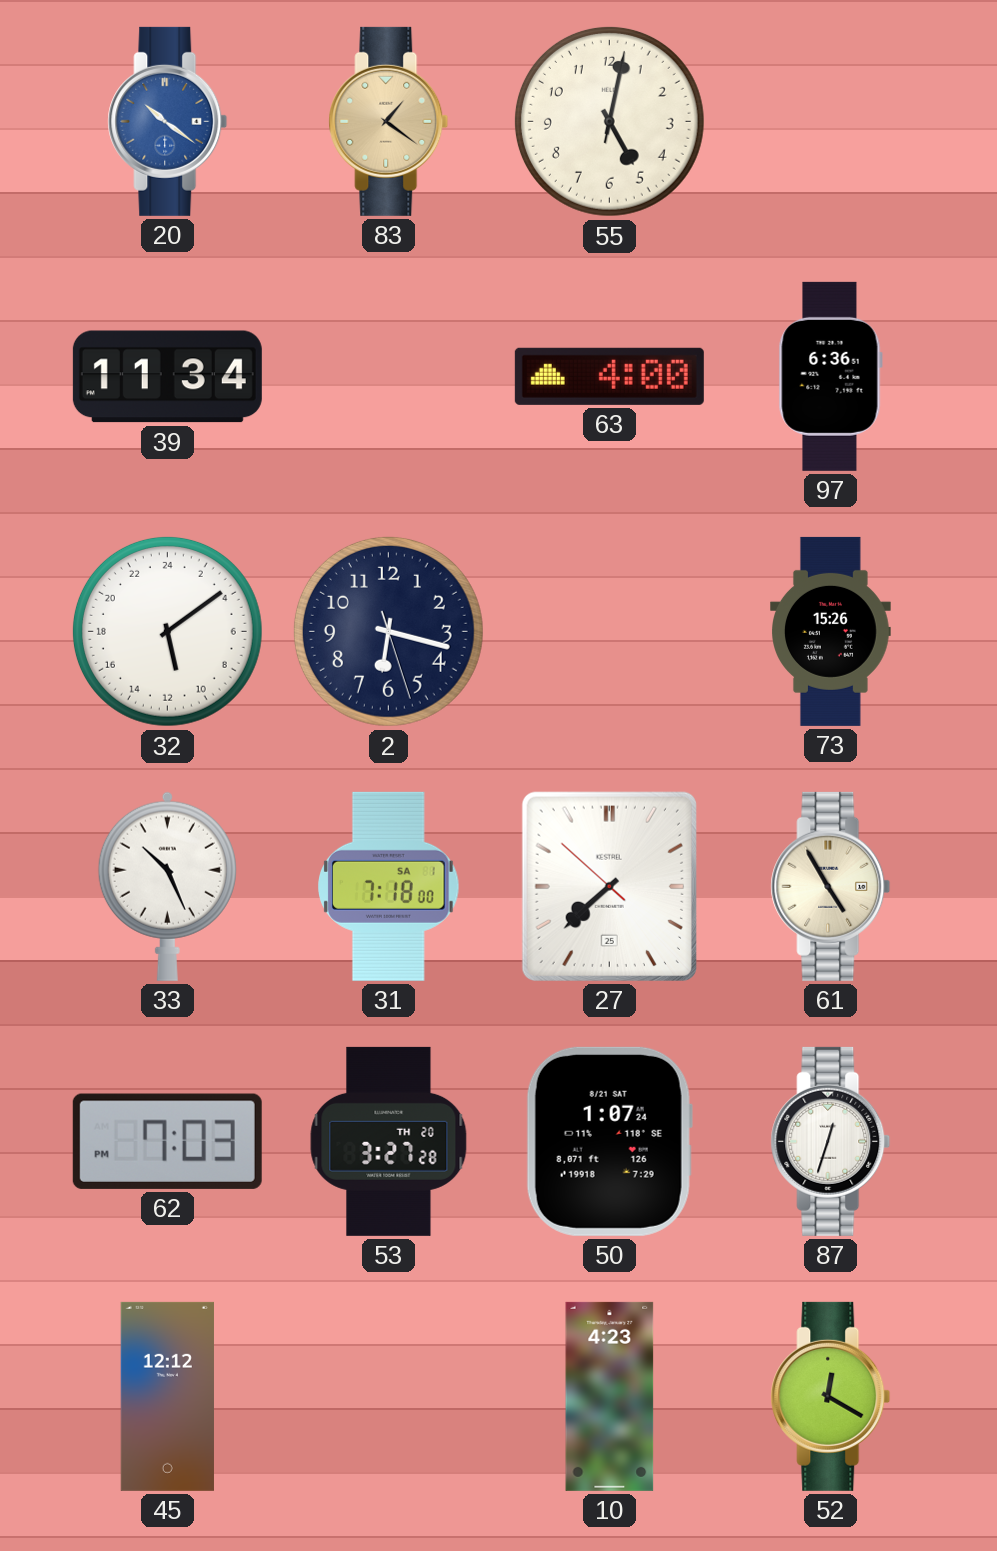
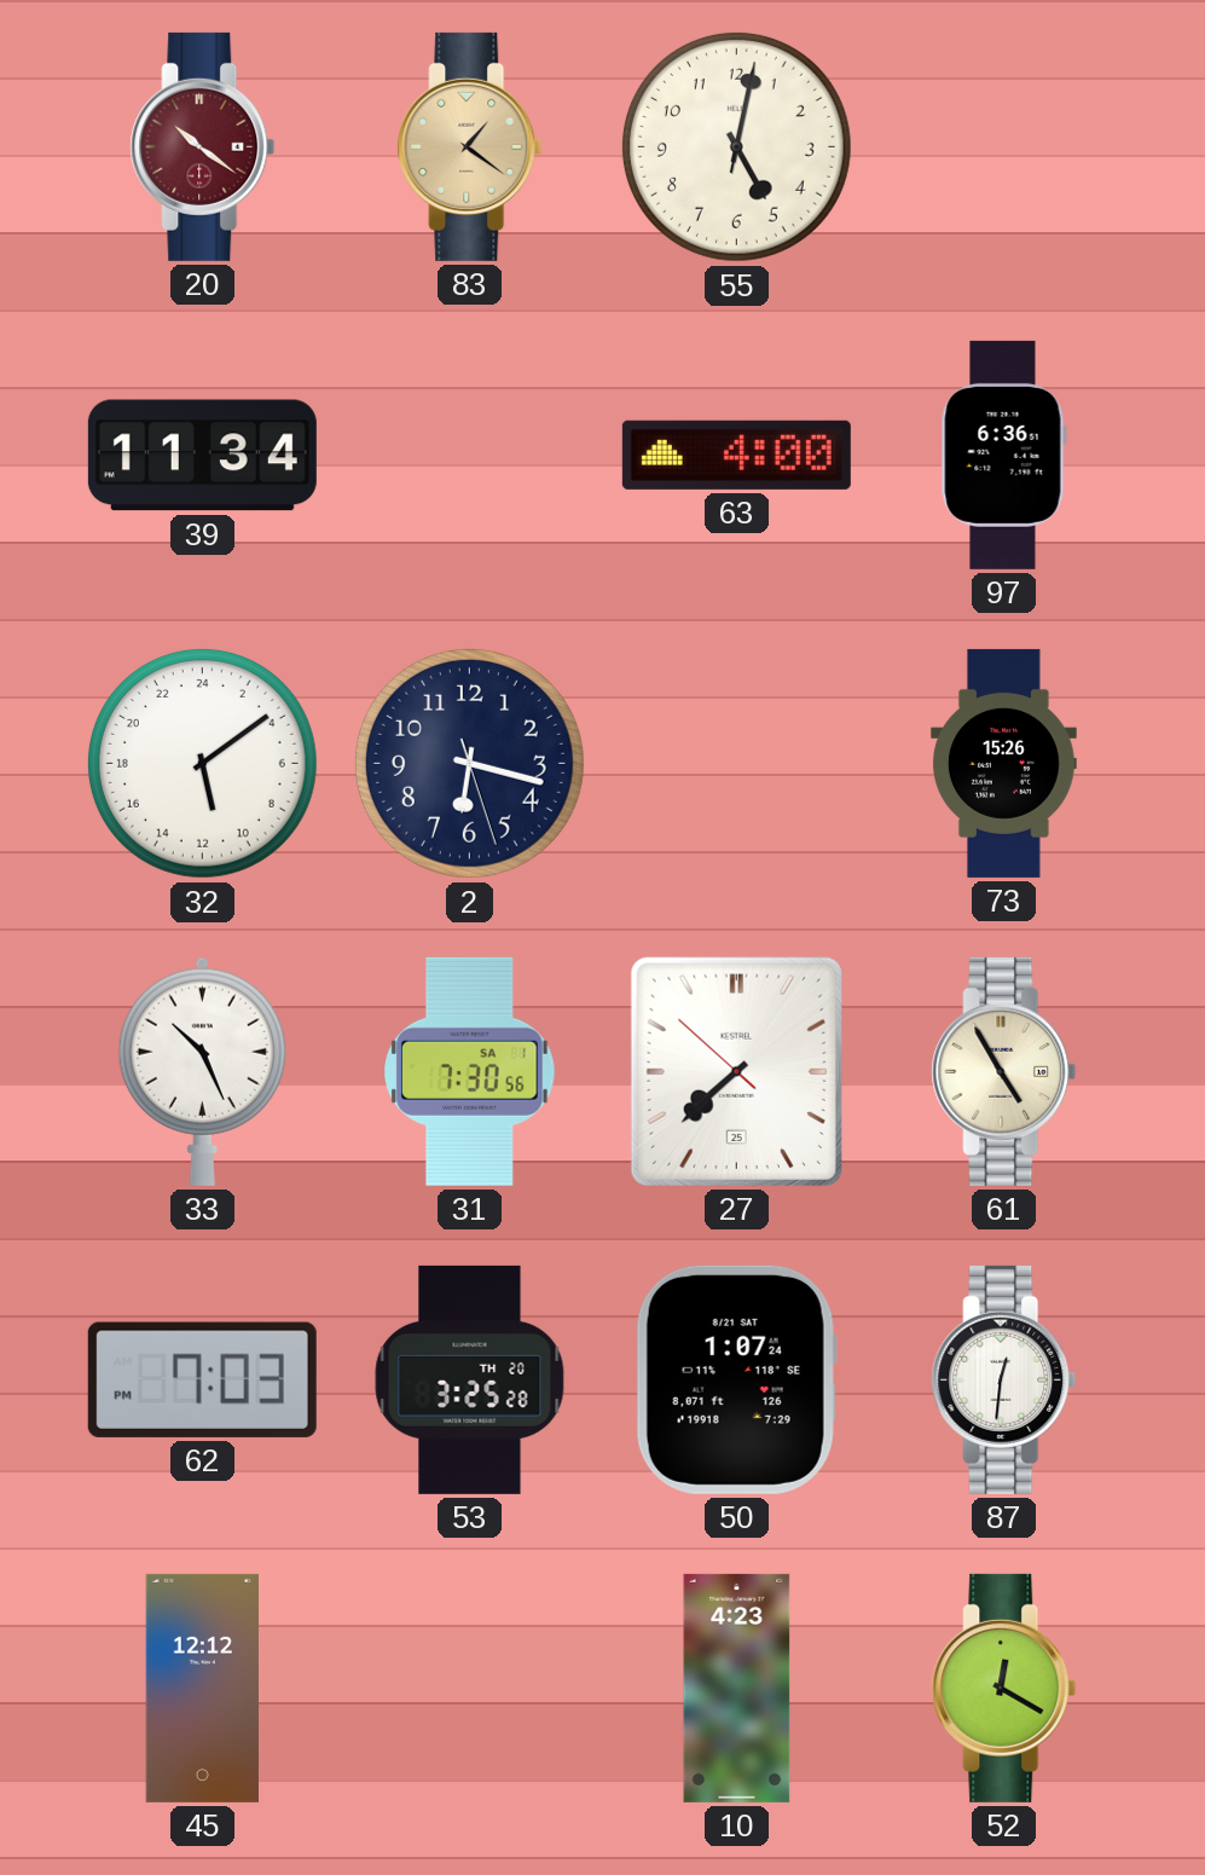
20 dial: blue -> burgundy
31: 7:18 -> 7:30
53: 3:27 -> 3:25
87: 12:33 -> 12:31
